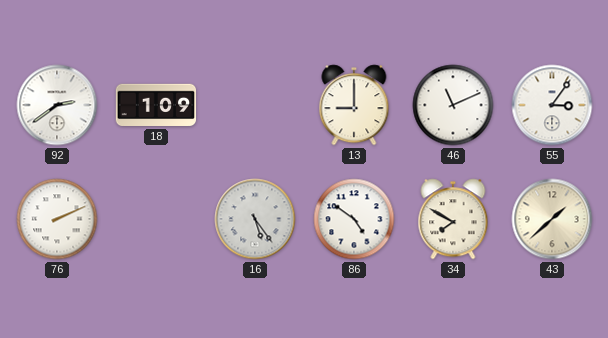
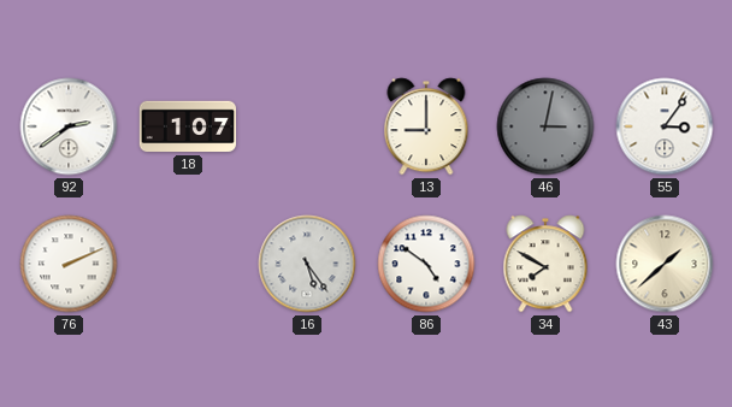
18: 1:09 -> 1:07
46: 11:11 -> 3:02
46 dial: white -> grey
